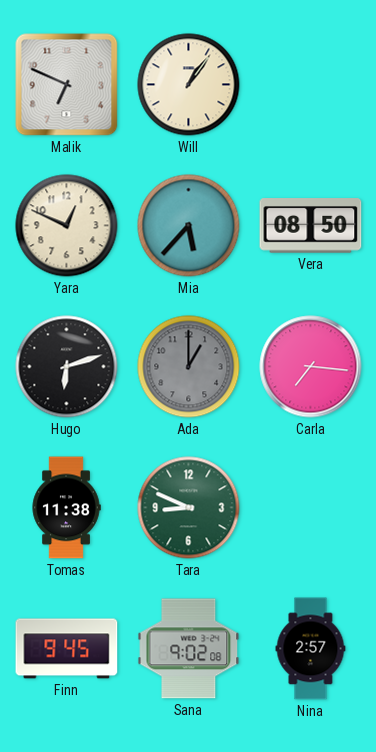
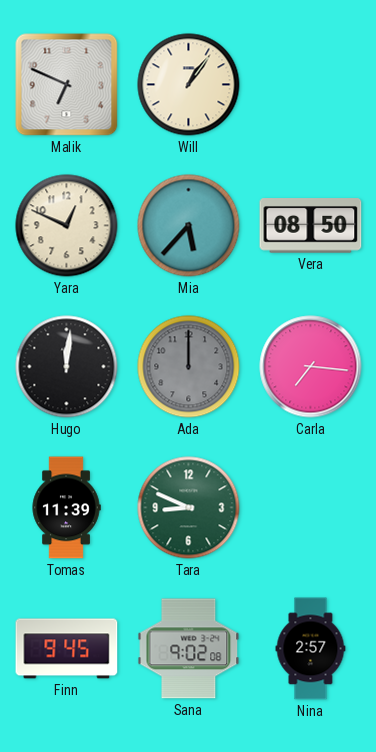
Hugo: 6:12 -> 12:01
Ada: 1:00 -> 12:00
Tomas: 11:38 -> 11:39
